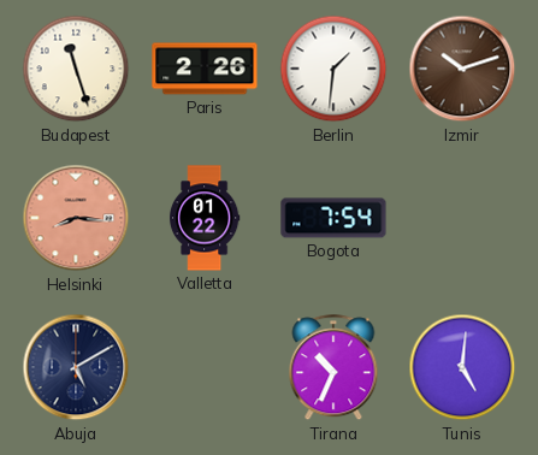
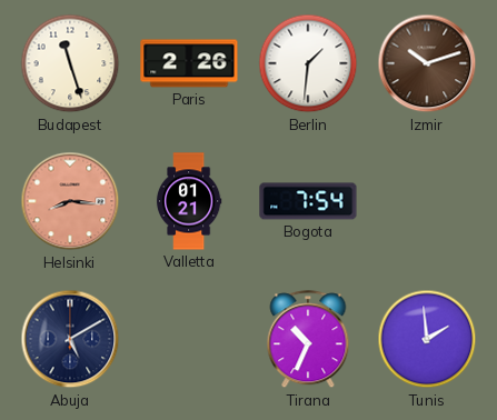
Valletta: 01:22 -> 01:21
Tunis: 5:01 -> 1:59
